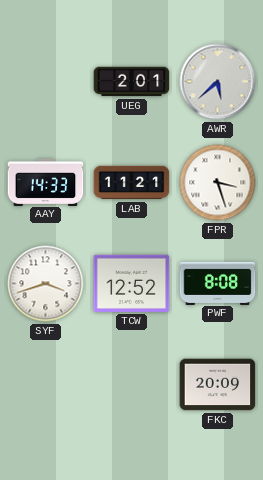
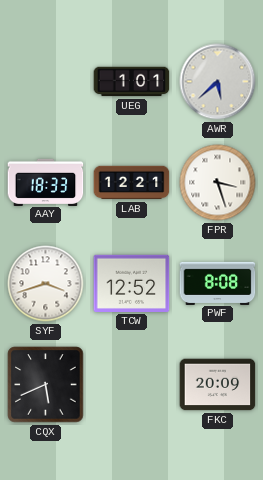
UEG: 2:01 -> 1:01
AAY: 14:33 -> 18:33
LAB: 11:21 -> 12:21
CQX: none -> 5:41
